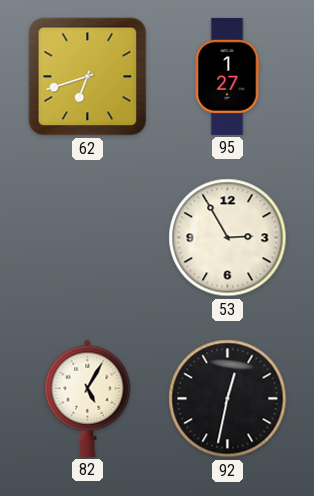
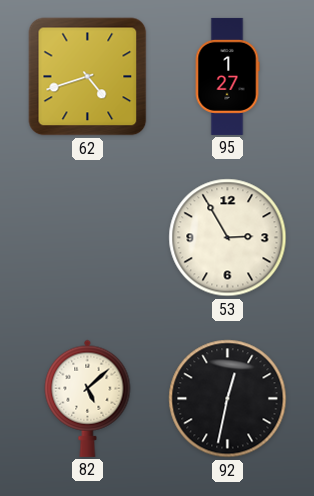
62: 6:42 -> 4:42
82: 5:05 -> 5:08
